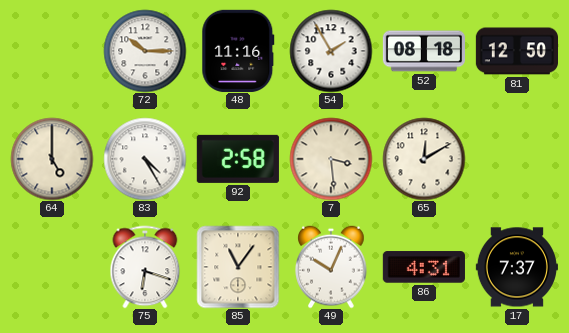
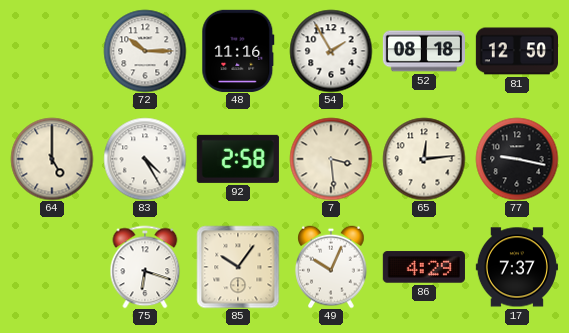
65: 12:10 -> 12:14
77: none -> 9:17
85: 11:06 -> 10:06
86: 4:31 -> 4:29
